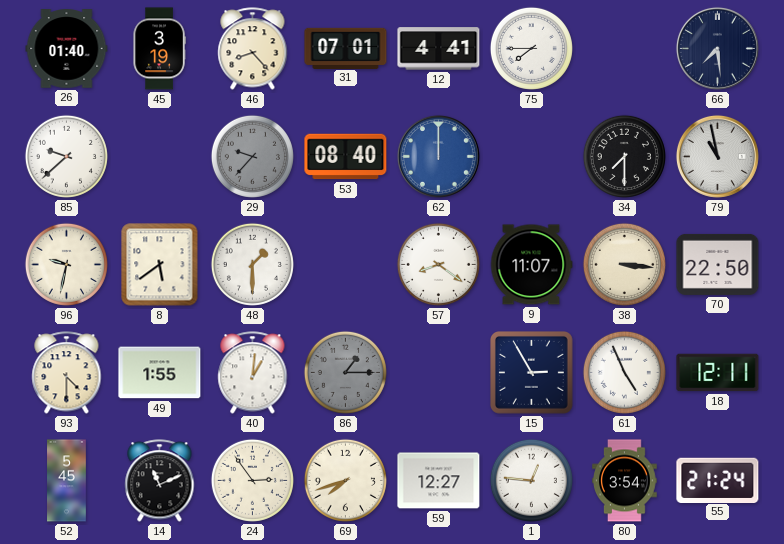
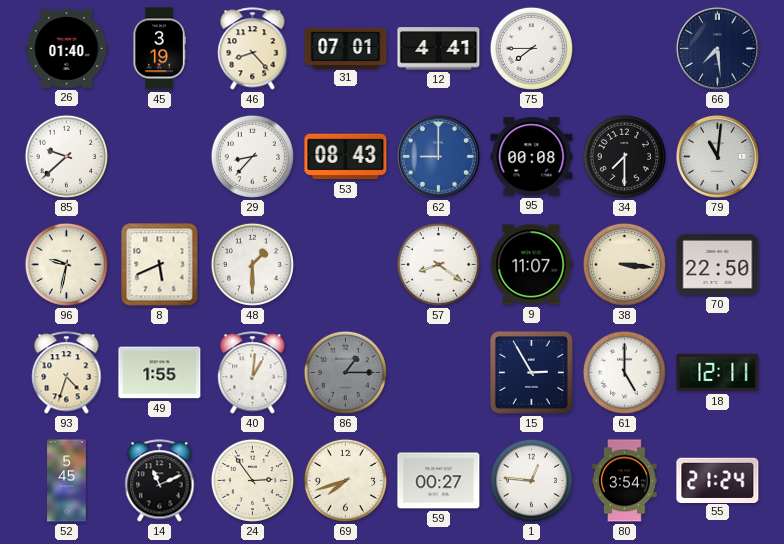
29: 9:37 -> 8:37
29 dial: grey -> white
53: 08:40 -> 08:43
62: 12:00 -> 9:00
95: none -> 00:08
79: 10:58 -> 11:01
8: 5:39 -> 5:41
93: 4:30 -> 4:33
61: 4:56 -> 5:00
59: 12:27 -> 00:27
